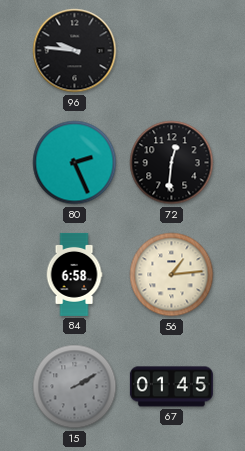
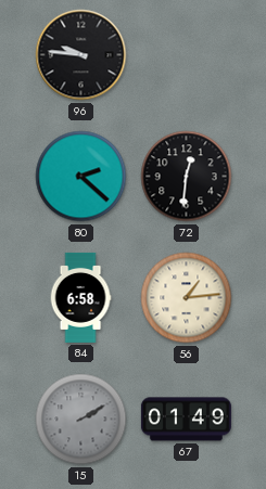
80: 2:26 -> 2:22
67: 01:45 -> 01:49
